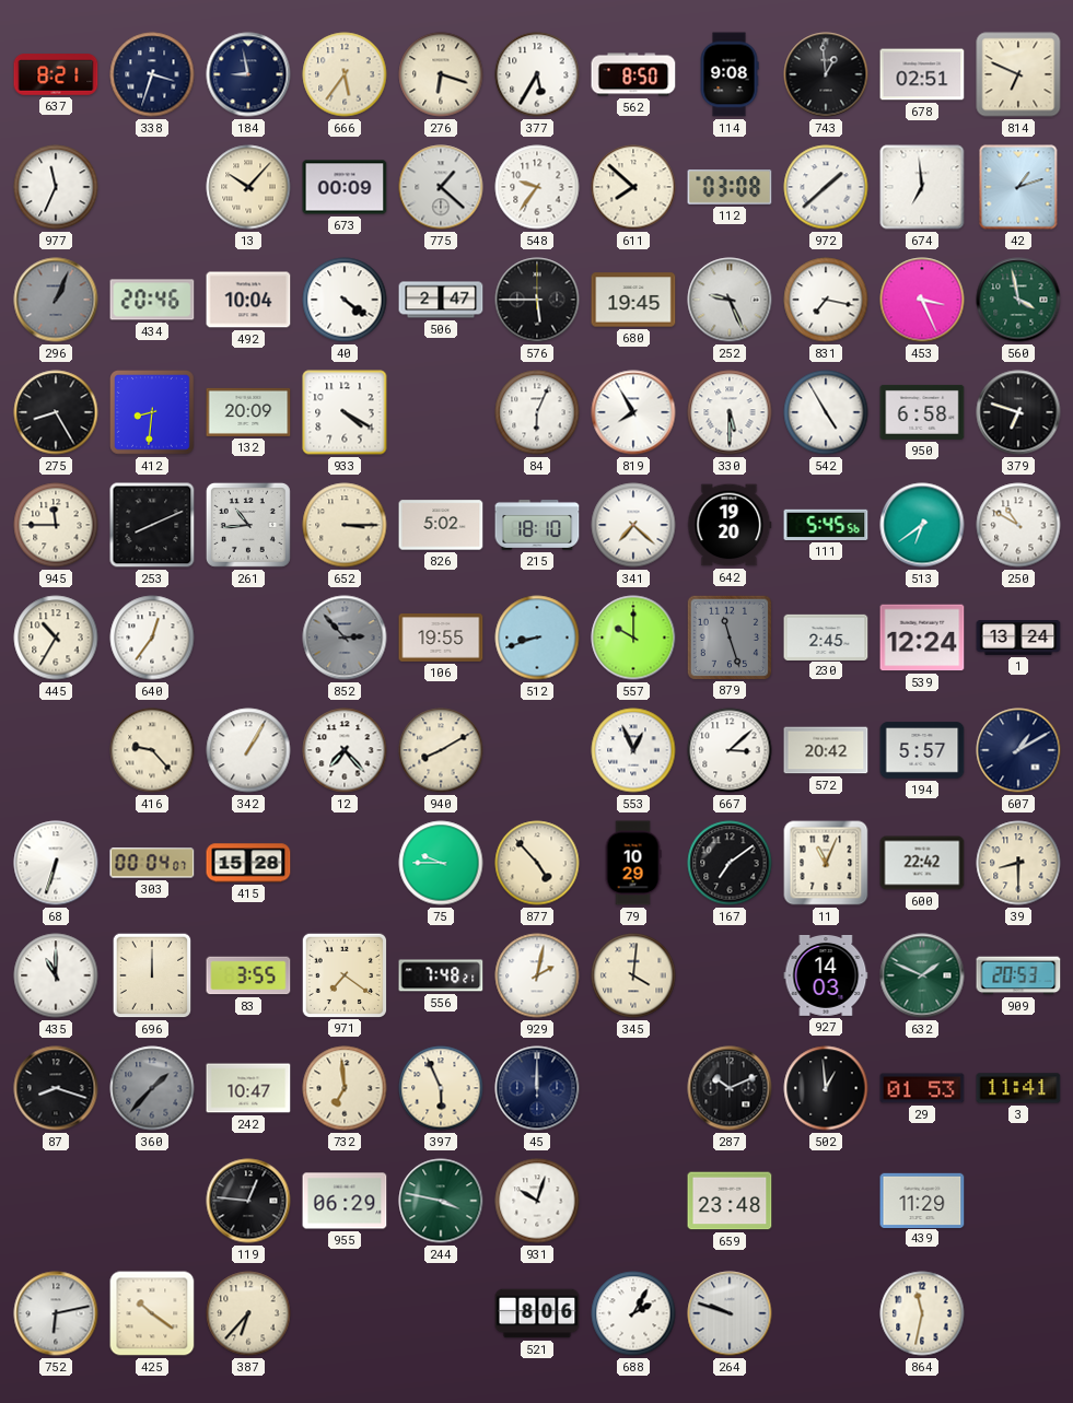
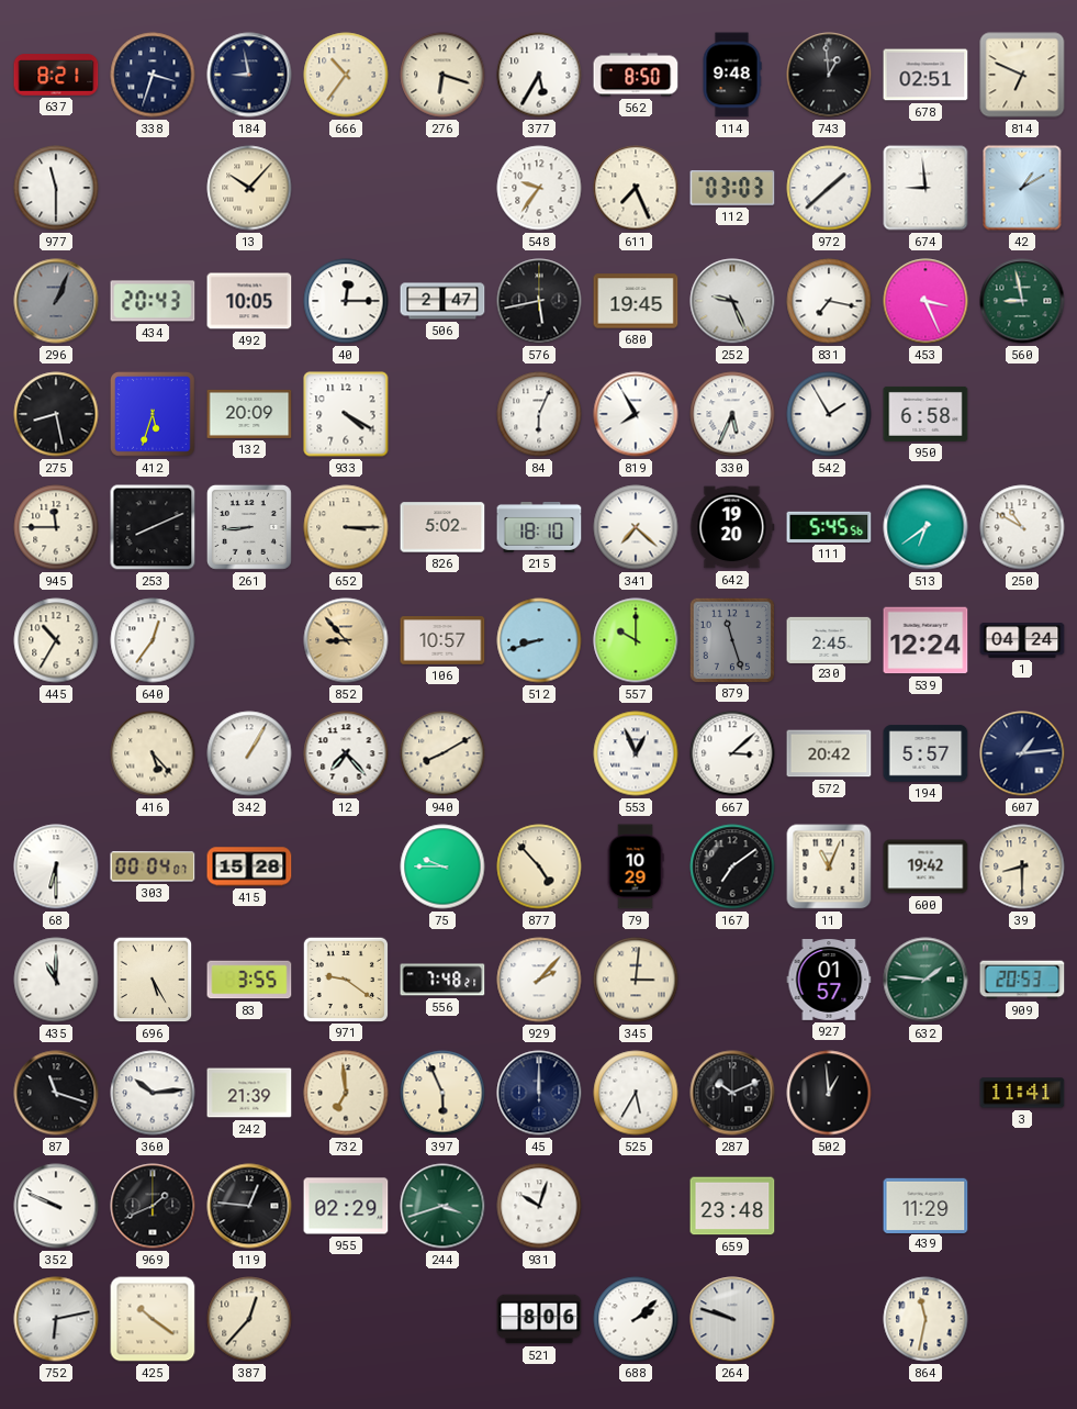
666: 5:36 -> 10:36
114: 9:08 -> 9:48
977: 11:34 -> 11:30
673: 00:09 -> none
775: 1:22 -> none
611: 7:52 -> 7:26
112: 03:08 -> 03:03
674: 6:59 -> 8:59
42: 1:12 -> 1:10
434: 20:46 -> 20:43
492: 10:04 -> 10:05
40: 4:21 -> 12:15
576: 5:45 -> 5:43
560: 3:58 -> 8:58
275: 8:25 -> 8:28
412: 8:31 -> 5:33
330: 5:30 -> 5:34
542: 4:55 -> 1:55
379: 6:48 -> none
261: 10:44 -> 8:44
852: 2:53 -> 8:53
852 dial: grey -> champagne
106: 19:55 -> 10:57
1: 13:24 -> 04:24
416: 9:23 -> 5:23
607: 1:10 -> 1:14
68: 6:33 -> 6:30
600: 22:42 -> 19:42
696: 12:00 -> 5:25
971: 7:21 -> 9:21
929: 2:02 -> 2:07
345: 4:01 -> 3:01
927: 14:03 -> 01:57
632: 1:49 -> 1:46
87: 8:18 -> 11:18
360: 1:37 -> 10:14
360 dial: grey -> white
242: 10:47 -> 21:39
525: none -> 5:35
29: 01:53 -> none
352: none -> 9:49
969: none -> 1:41
955: 06:29 -> 02:29
244: 3:47 -> 3:42
387: 6:37 -> 12:37
688: 2:05 -> 2:08
